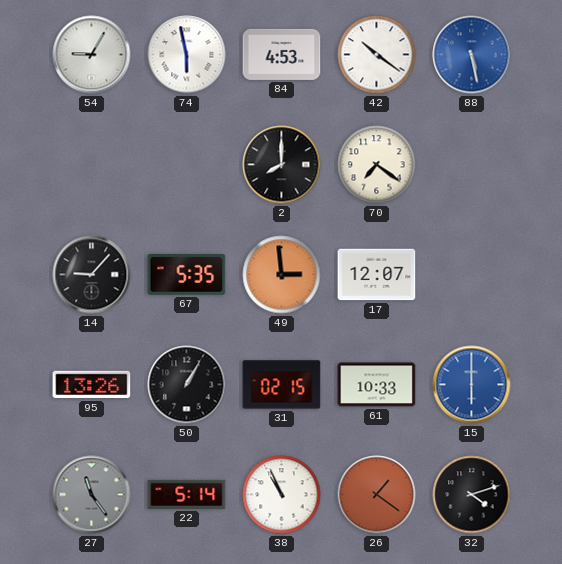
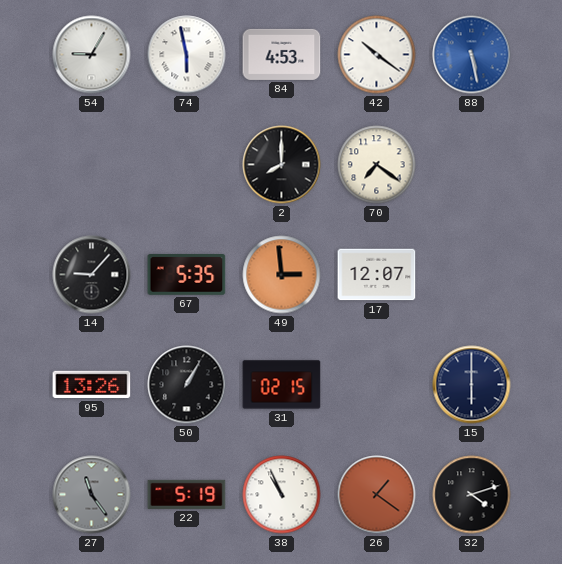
61: 10:33 -> none
15 dial: blue -> navy
22: 5:14 -> 5:19
